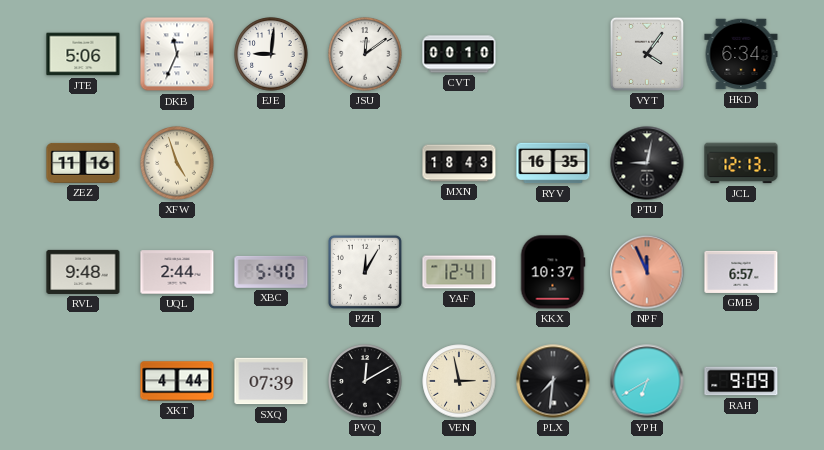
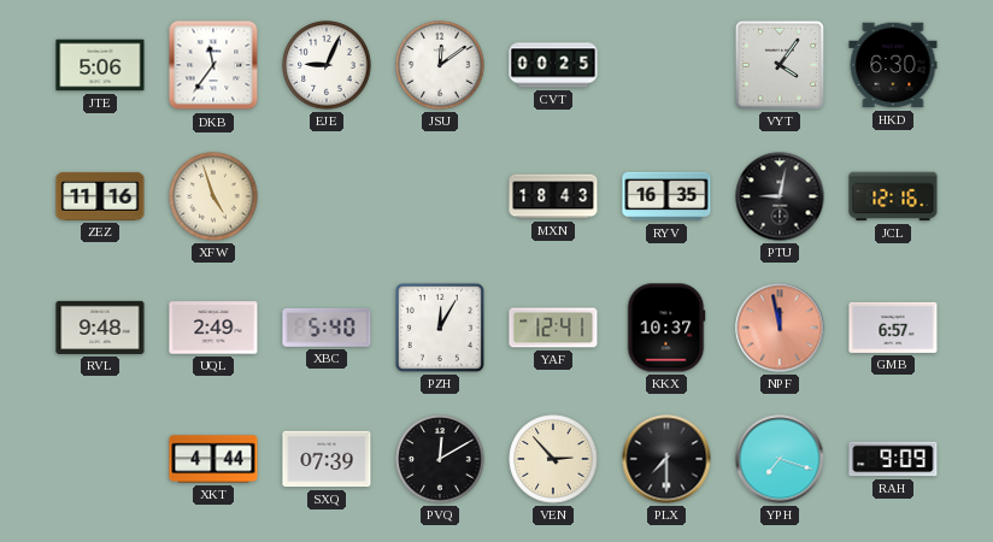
DKB: 11:34 -> 11:36
EJE: 9:01 -> 9:04
CVT: 00:10 -> 00:25
HKD: 6:34 -> 6:30
JCL: 12:13 -> 12:16
UQL: 2:44 -> 2:49
NPF: 11:56 -> 11:58
VEN: 2:58 -> 2:53
PLX: 7:31 -> 7:30
YPH: 6:40 -> 7:18
